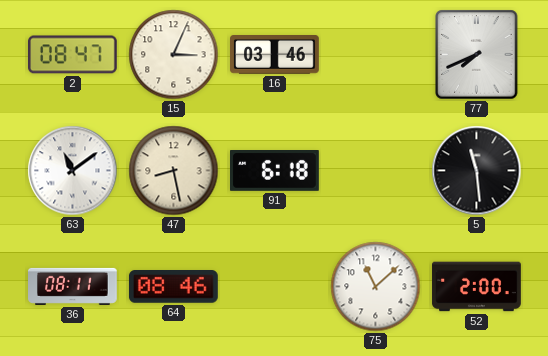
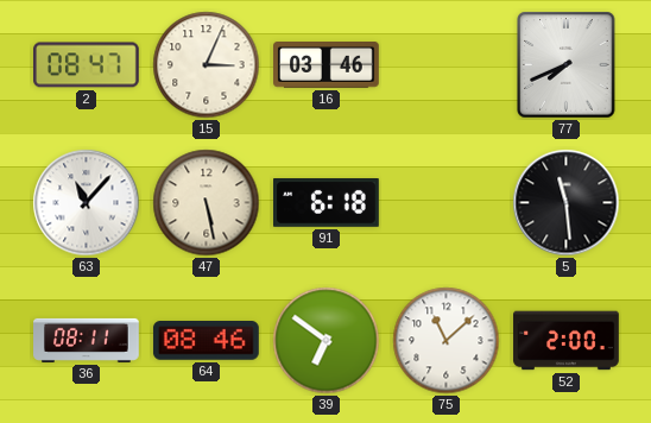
63: 11:09 -> 11:07
47: 8:28 -> 5:28
39: none -> 6:51
